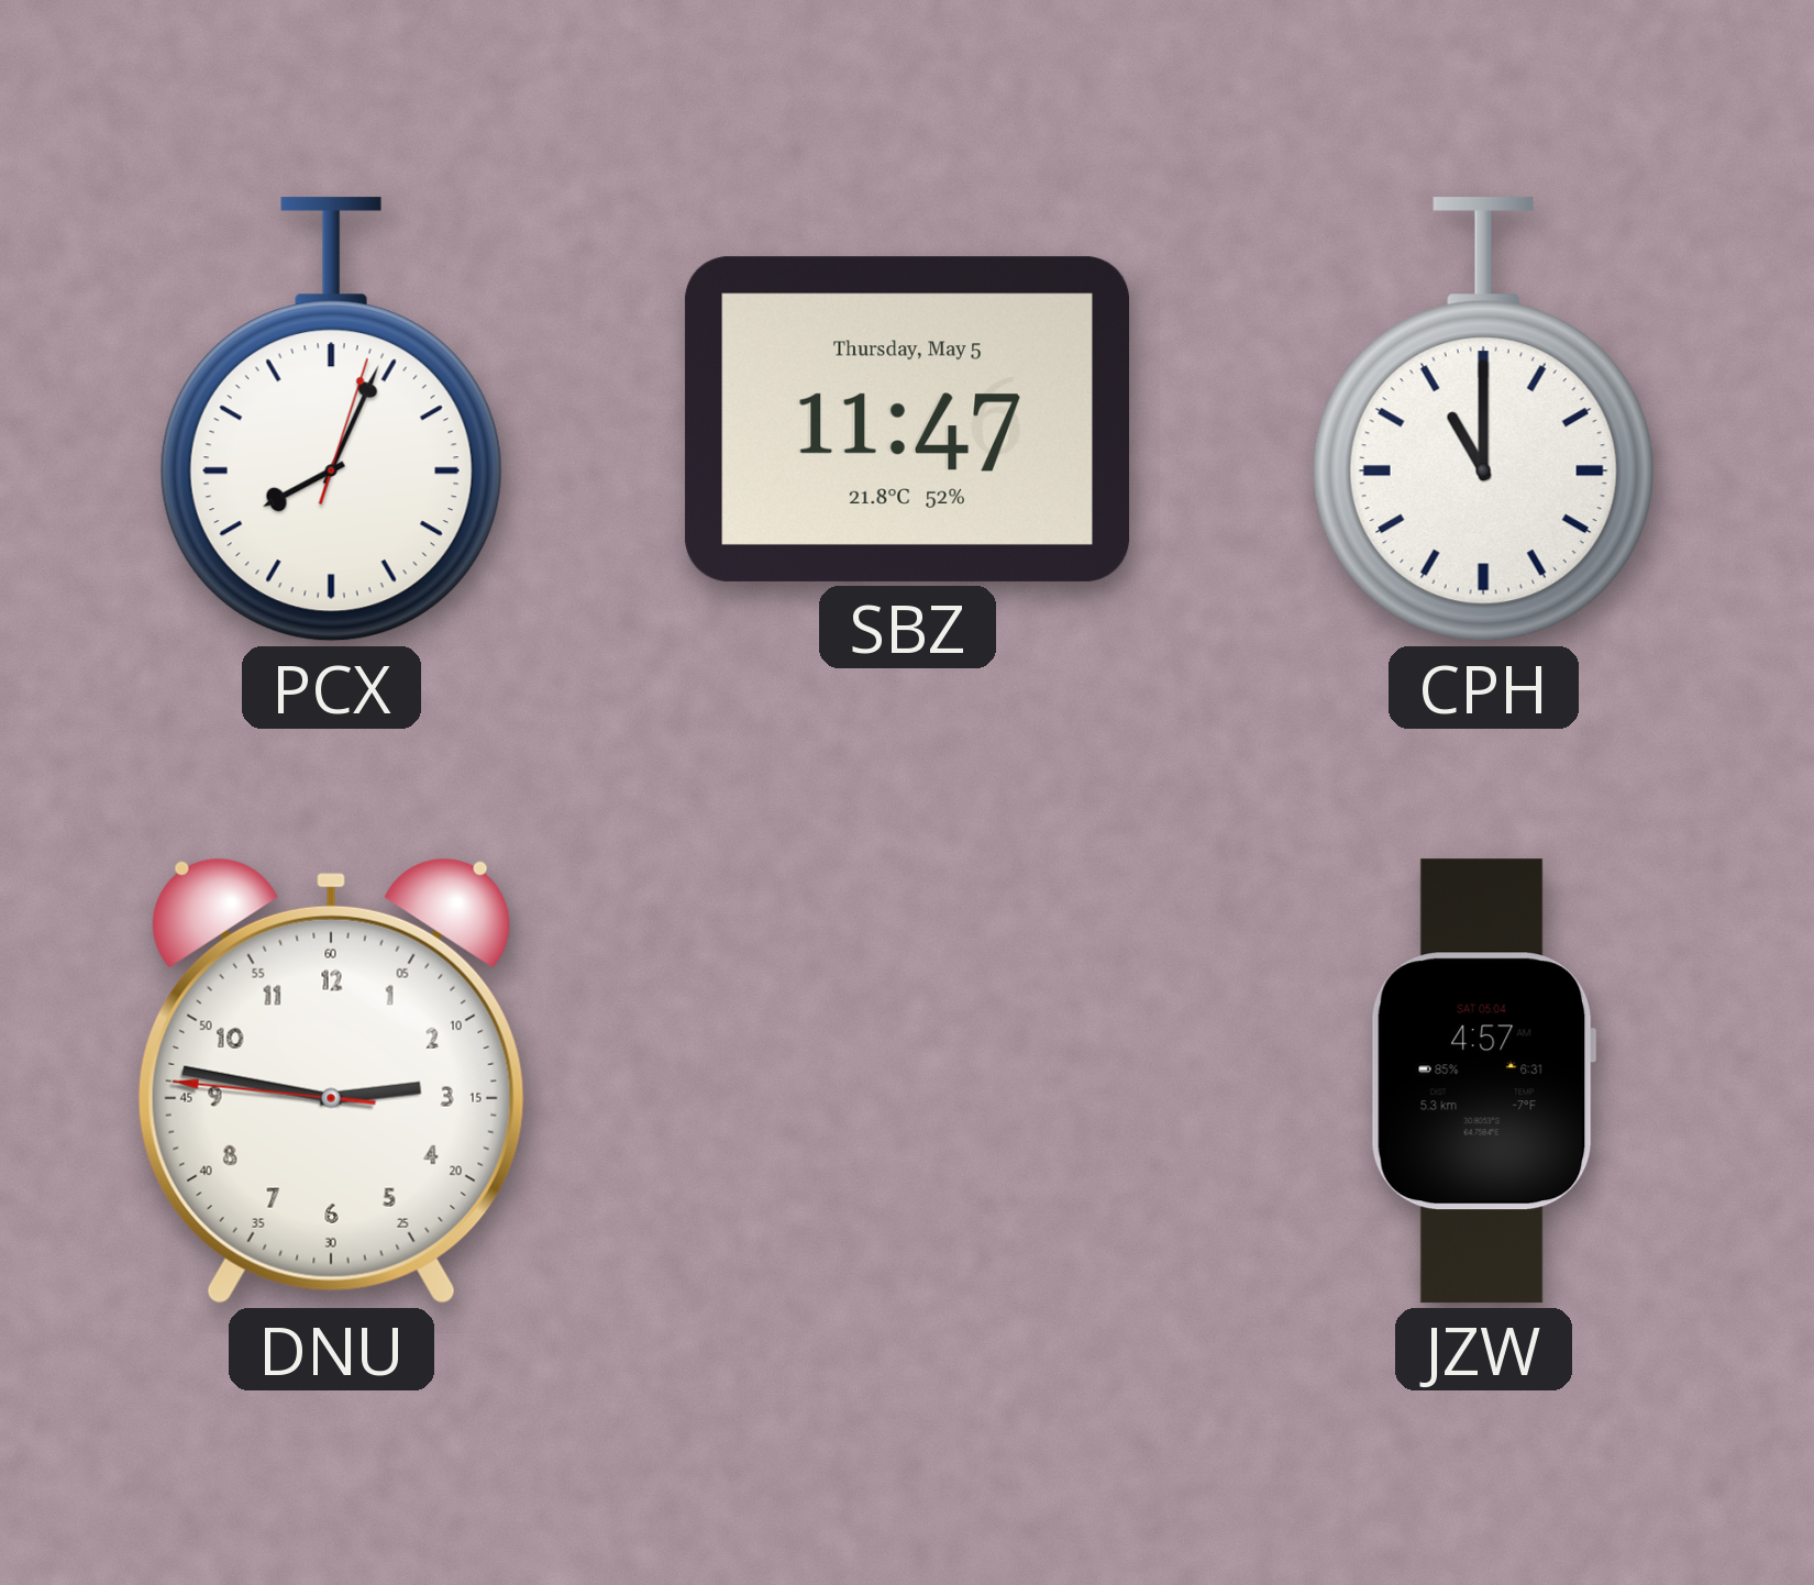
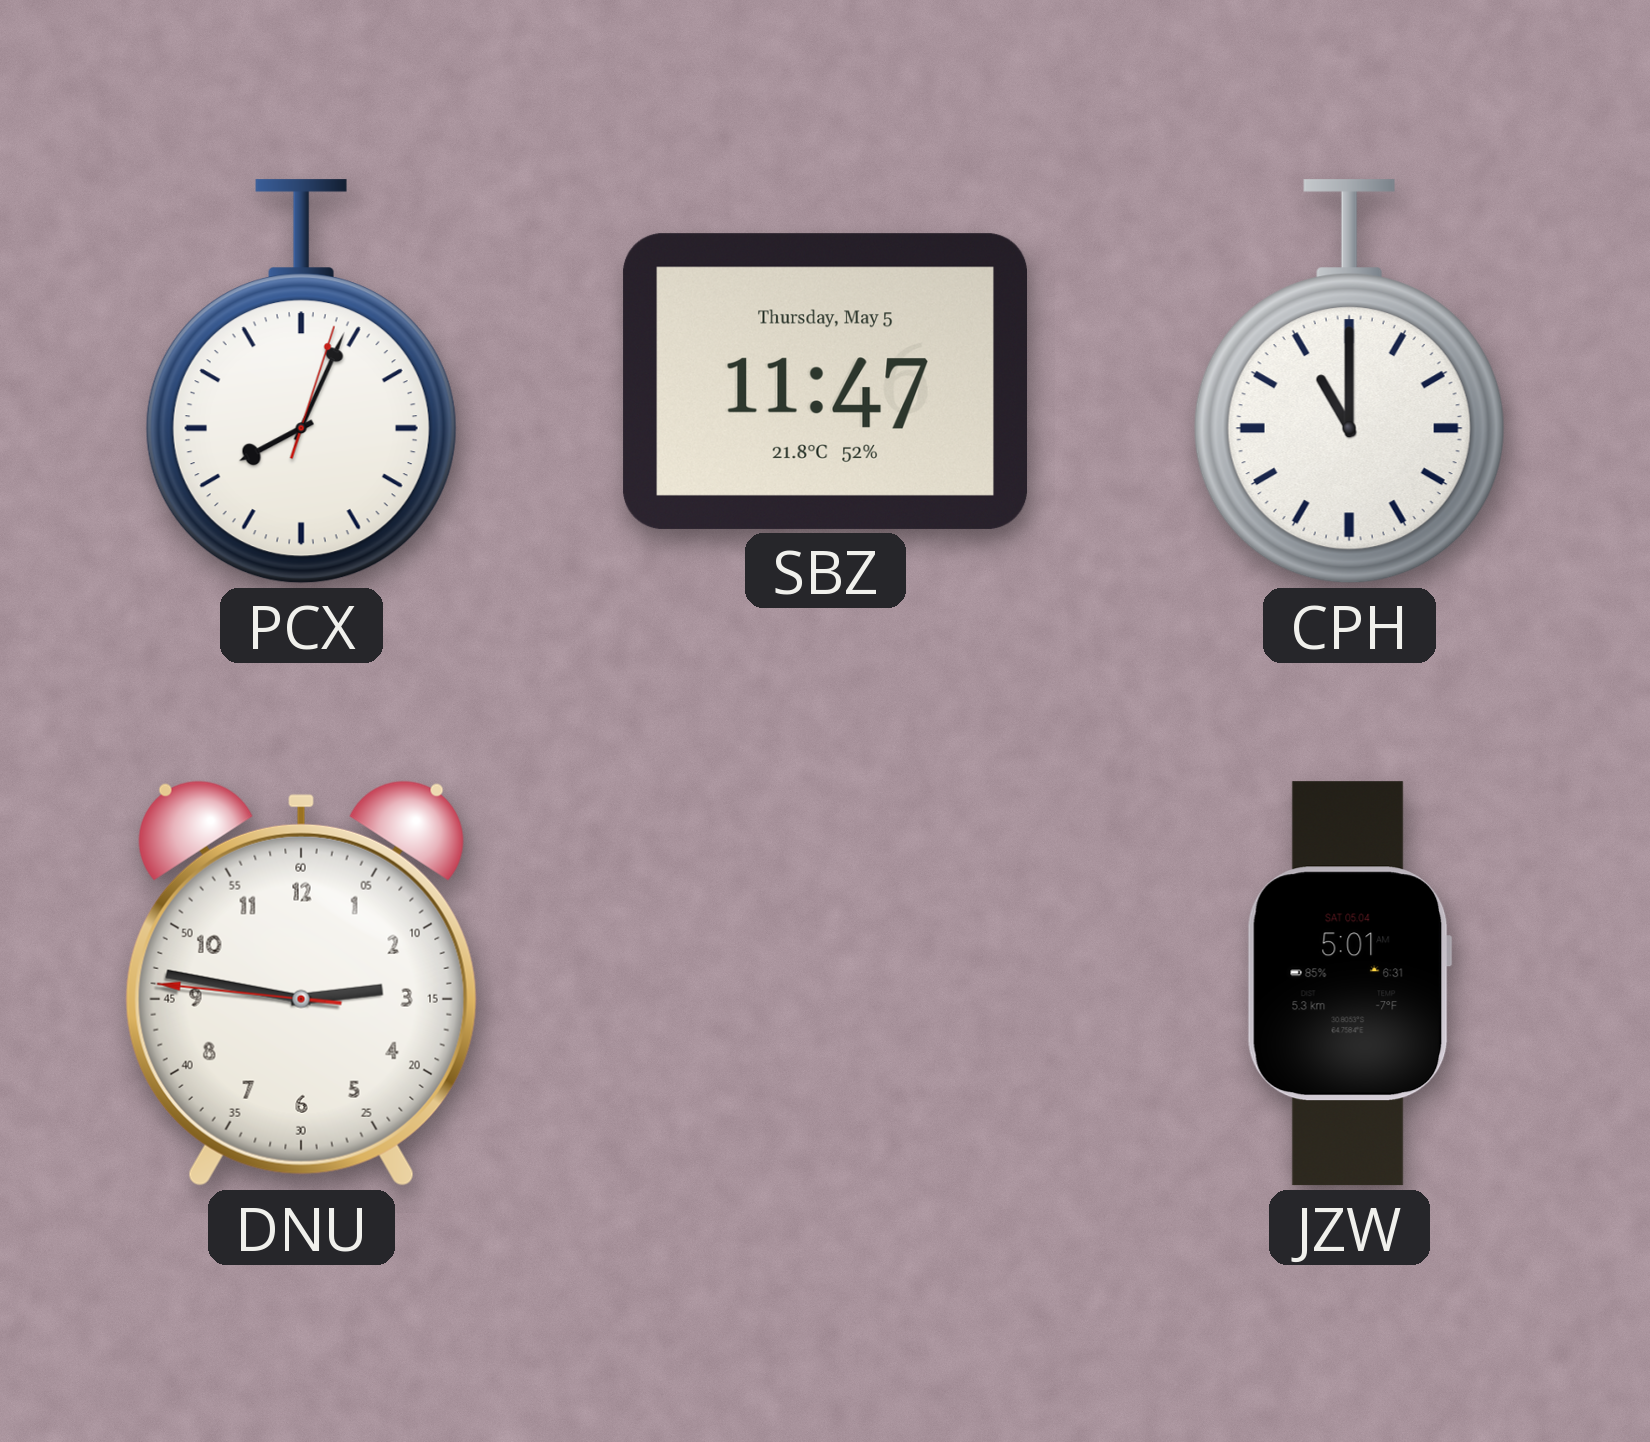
JZW: 4:57 -> 5:01
